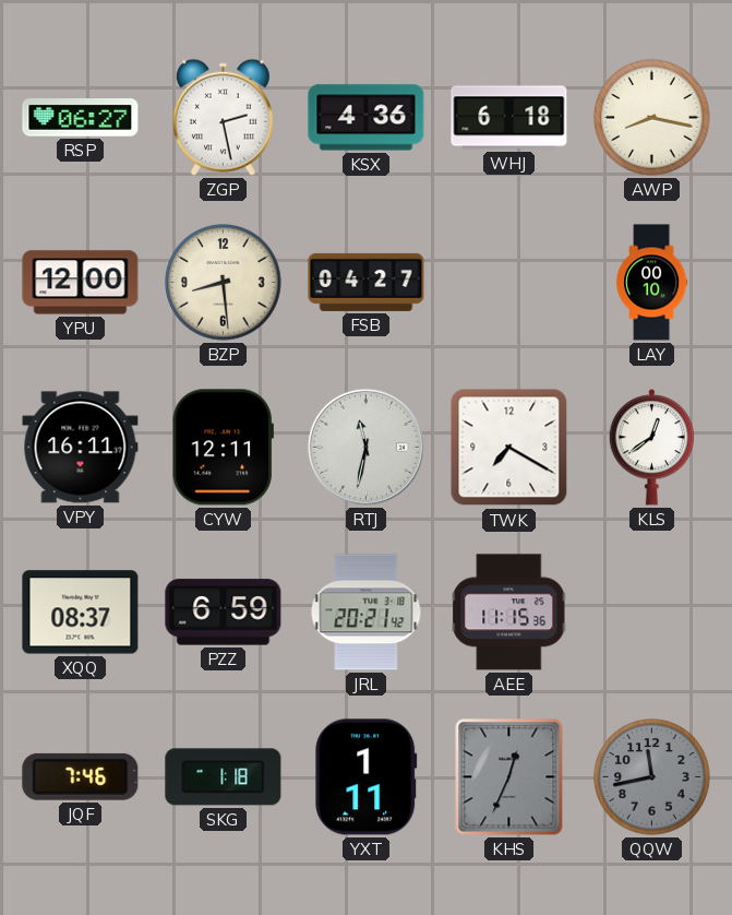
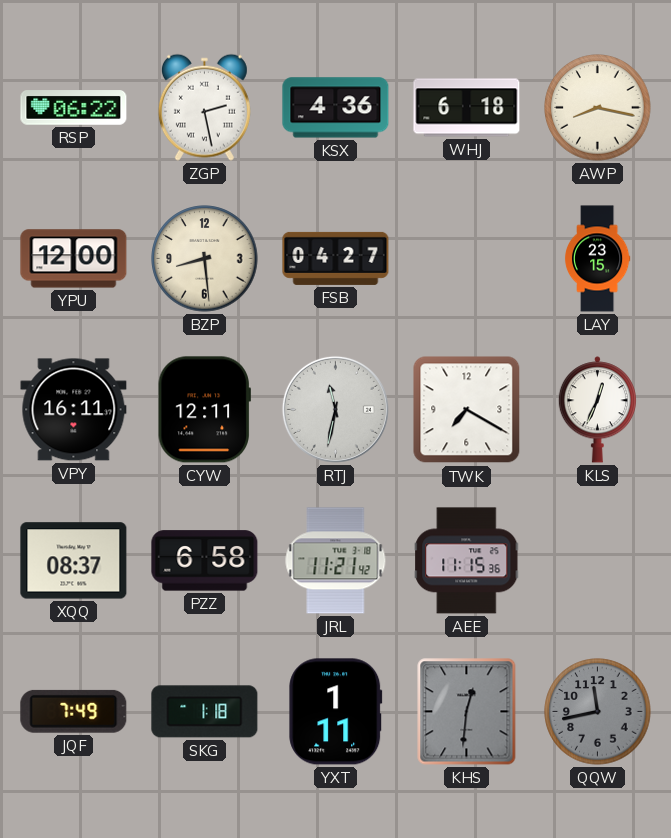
RSP: 06:27 -> 06:22
LAY: 00:10 -> 23:15
KLS: 12:39 -> 12:34
PZZ: 6:59 -> 6:58
JRL: 20:21 -> 11:21
JQF: 7:46 -> 7:49
KHS: 12:34 -> 12:31
